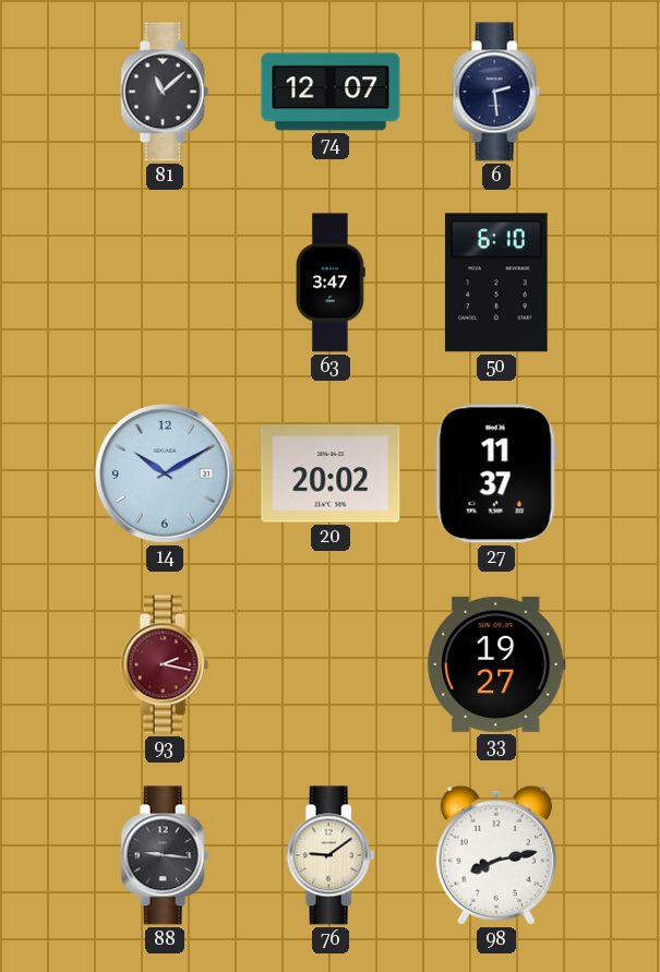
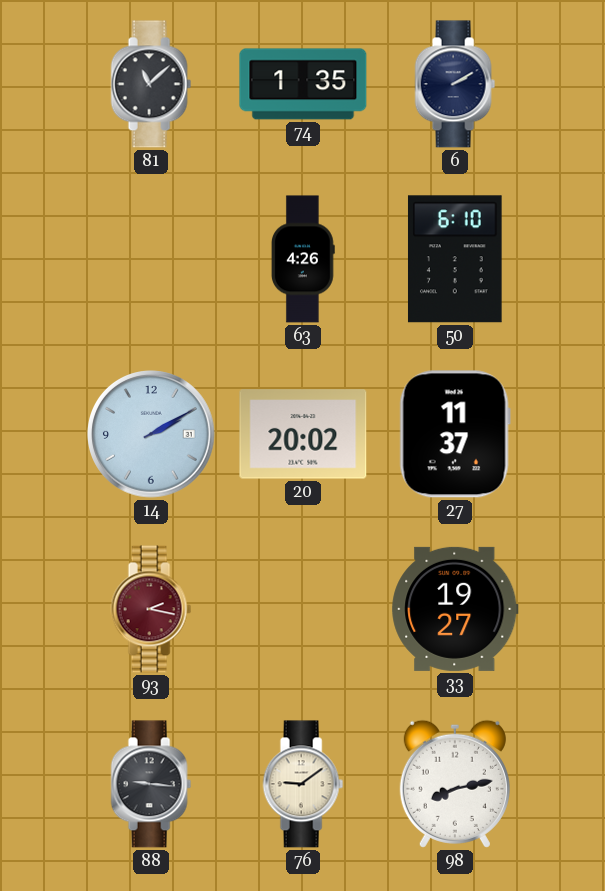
74: 12:07 -> 1:35
6: 2:29 -> 2:10
63: 3:47 -> 4:26
14: 10:10 -> 2:10
